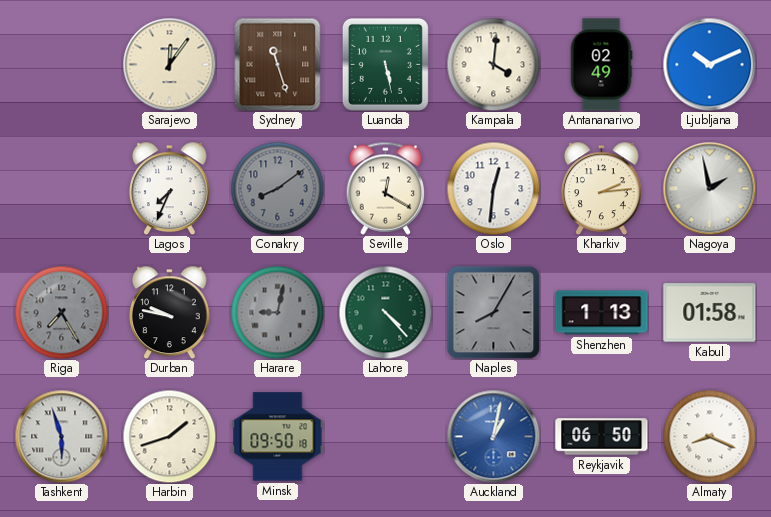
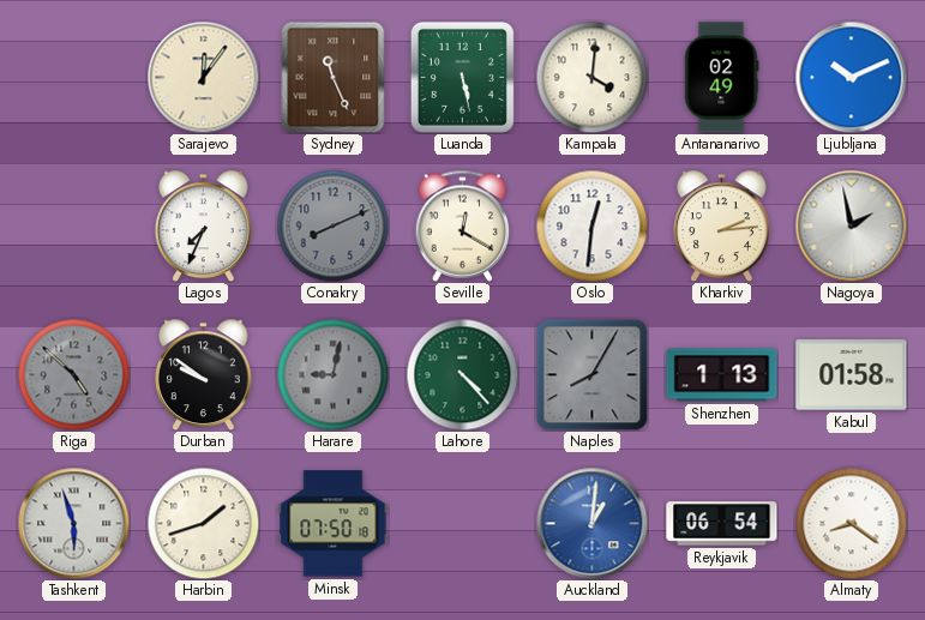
Sydney: 11:27 -> 11:26
Conakry: 8:09 -> 8:11
Riga: 7:25 -> 4:52
Durban: 9:47 -> 9:51
Minsk: 09:50 -> 07:50
Auckland: 1:02 -> 1:01
Reykjavik: 06:50 -> 06:54
Almaty: 8:19 -> 8:21
